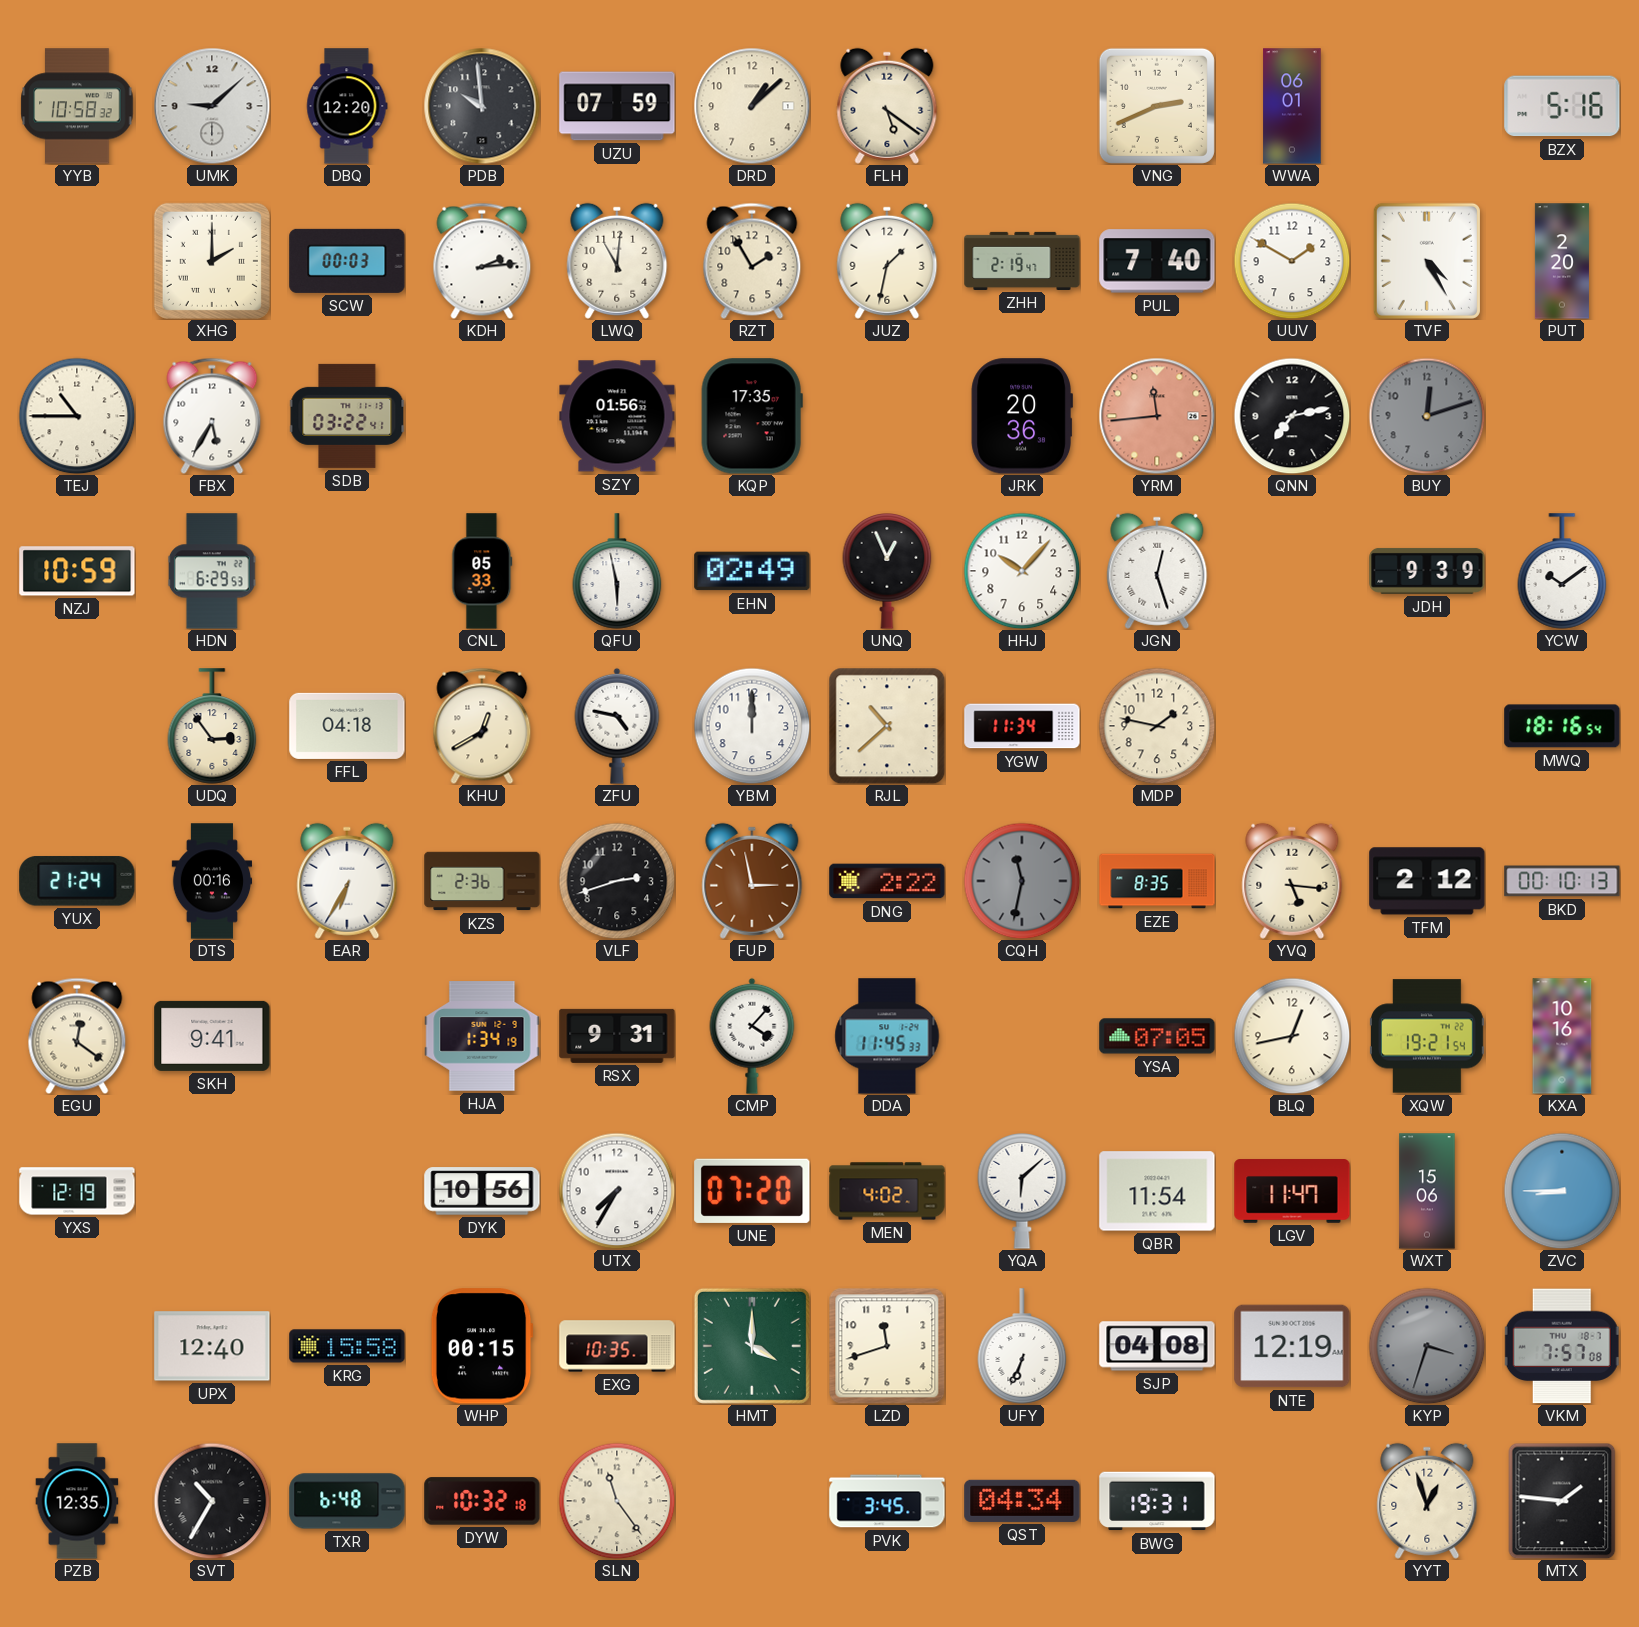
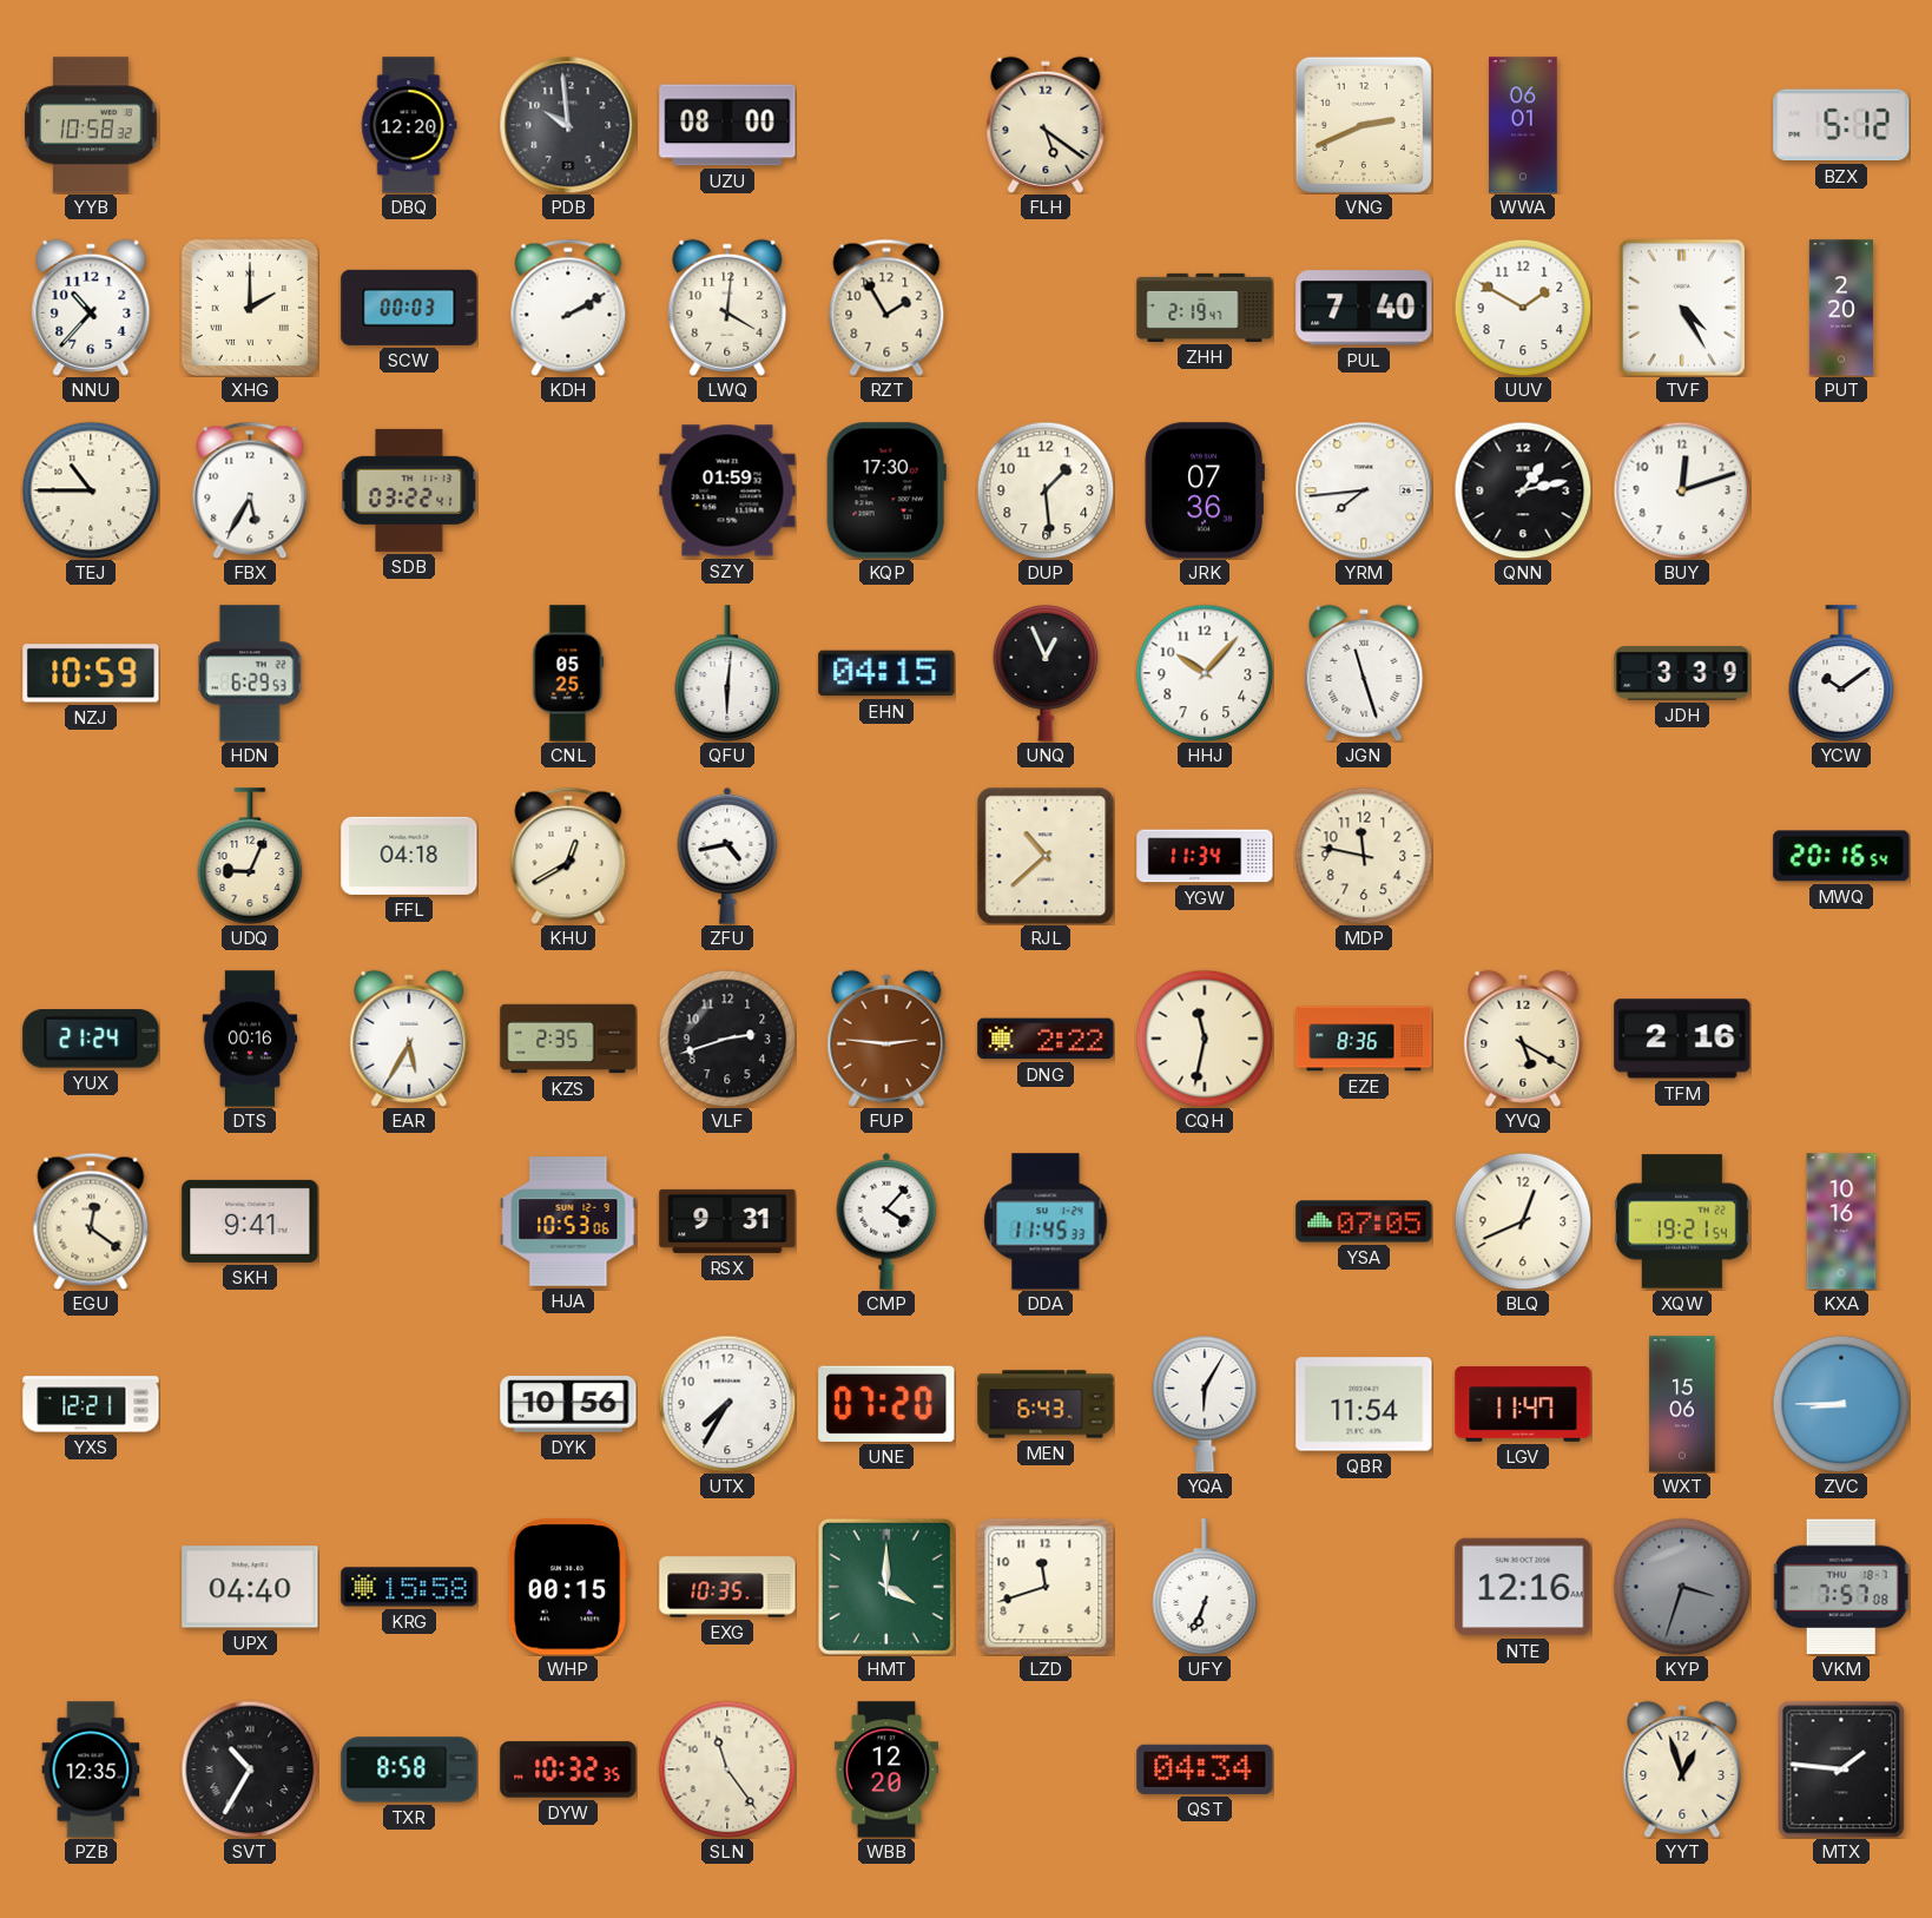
UMK: 9:08 -> none
UZU: 07:59 -> 08:00
DRD: 1:08 -> none
BZX: 5:16 -> 5:12
NNU: none -> 10:37
KDH: 2:14 -> 2:10
LWQ: 11:01 -> 4:01
JUZ: 1:32 -> none
SZY: 01:56 -> 01:59
KQP: 17:35 -> 17:30
DUP: none -> 1:29
JRK: 20:36 -> 07:36
YRM: 11:44 -> 7:44
YRM dial: salmon -> white
QNN: 7:13 -> 1:13
BUY dial: grey -> white
CNL: 05:33 -> 05:25
QFU: 5:58 -> 6:01
EHN: 02:49 -> 04:15
JGN: 12:27 -> 11:27
JDH: 9:39 -> 3:39
UDQ: 2:54 -> 9:04
ZFU: 4:47 -> 4:43
YBM: 12:00 -> none
MDP: 1:47 -> 11:47
MWQ: 18:16 -> 20:16
EAR: 6:35 -> 5:35
KZS: 2:36 -> 2:35
FUP: 2:58 -> 2:46
CQH dial: grey -> cream
EZE: 8:35 -> 8:36
YVQ: 5:16 -> 5:20
TFM: 2:12 -> 2:16
BKD: 00:10 -> none
HJA: 1:34 -> 10:53
BLQ: 12:43 -> 12:41
YXS: 12:19 -> 12:21
MEN: 4:02 -> 6:43
YQA: 6:08 -> 6:05
UPX: 12:40 -> 04:40
SJP: 04:08 -> none
NTE: 12:19 -> 12:16
TXR: 6:48 -> 8:58
DYW: 10:32:18 -> 10:32:35
WBB: none -> 12:20
PVK: 3:45 -> none
BWG: 19:31 -> none
